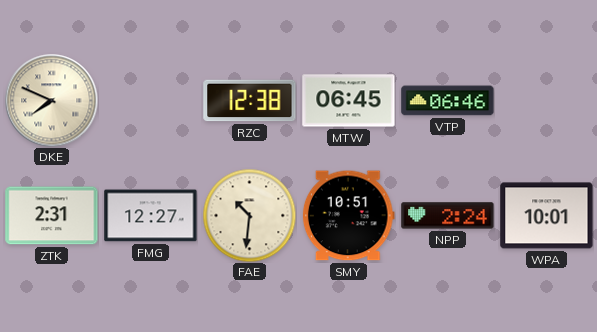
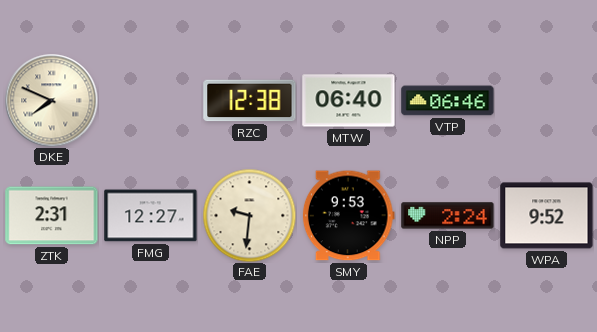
MTW: 06:45 -> 06:40
FAE: 10:31 -> 9:31
SMY: 10:51 -> 9:53
WPA: 10:01 -> 9:52
